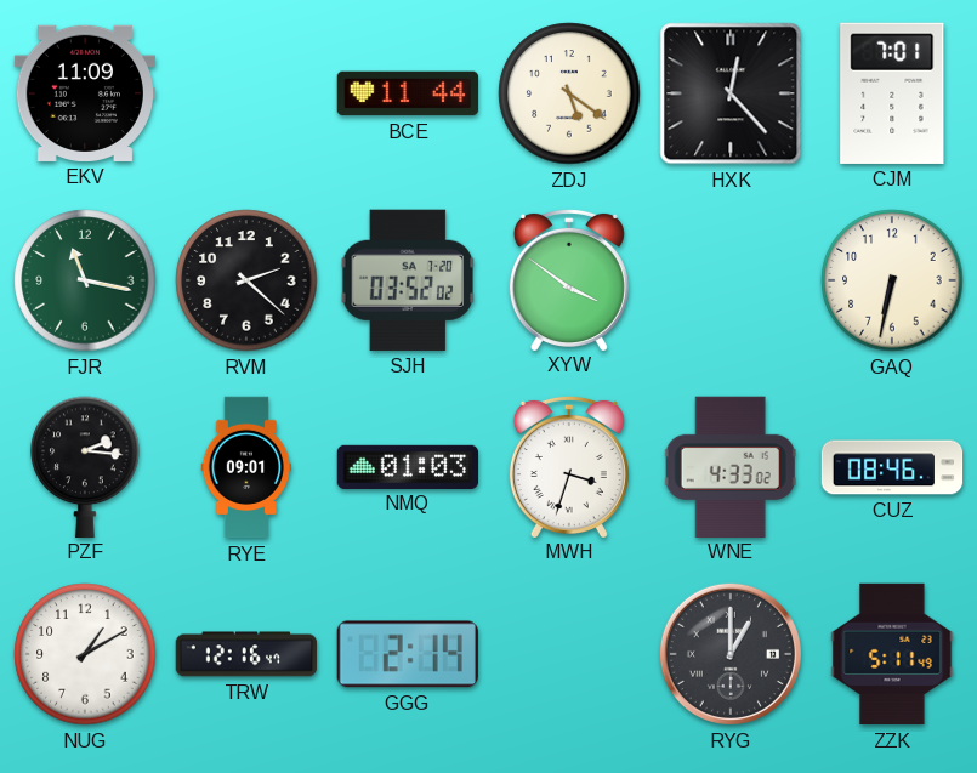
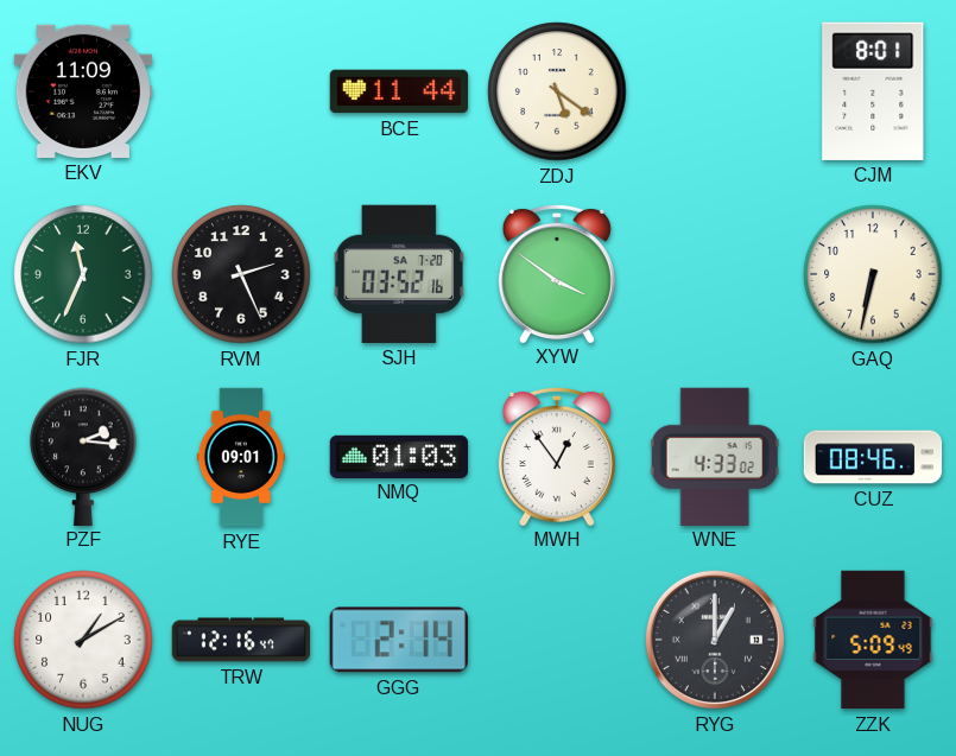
HXK: 12:23 -> none
CJM: 7:01 -> 8:01
FJR: 11:17 -> 11:34
RVM: 2:22 -> 2:26
SJH: 03:52:02 -> 03:52:16
MWH: 3:33 -> 12:54
ZZK: 5:11 -> 5:09
